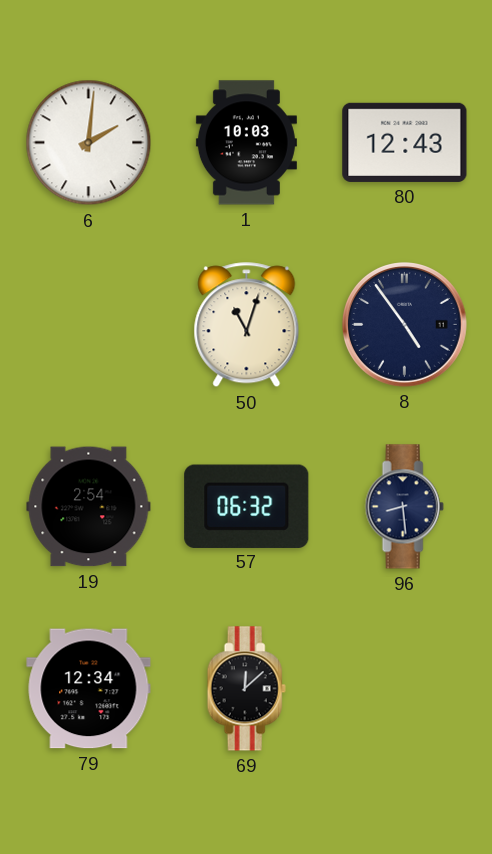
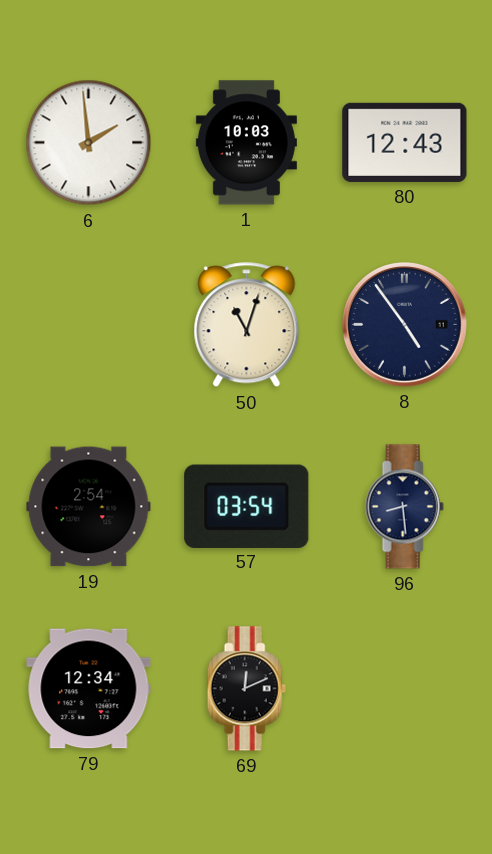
6: 2:01 -> 1:59
57: 06:32 -> 03:54
69: 12:08 -> 12:11
